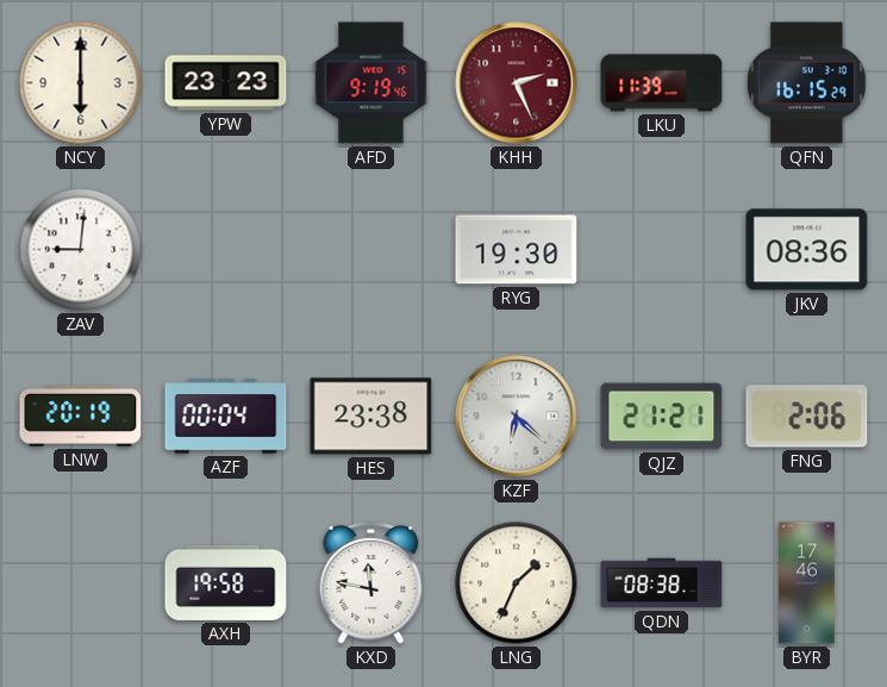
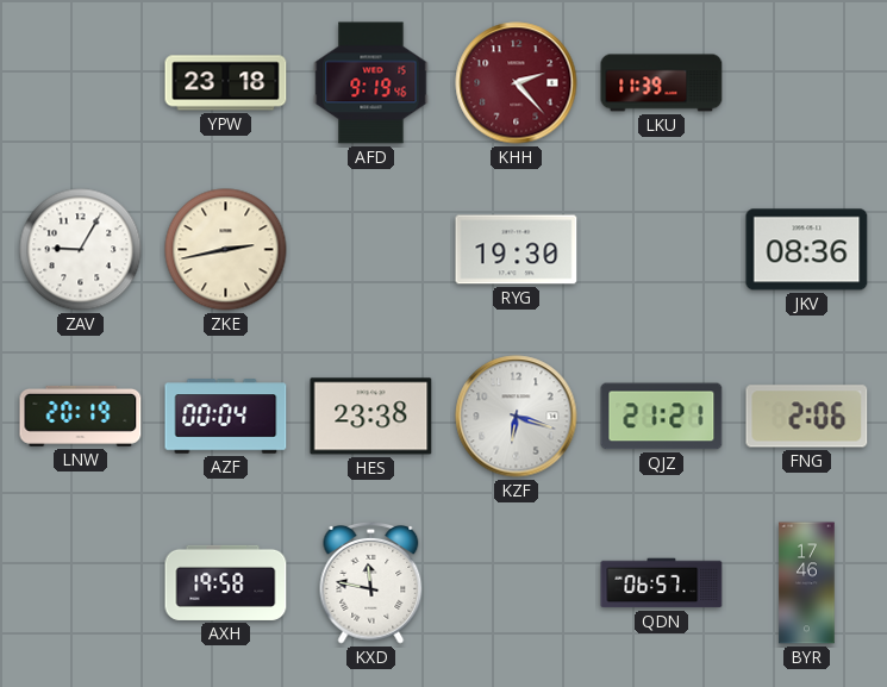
NCY: 6:00 -> none
YPW: 23:23 -> 23:18
KHH: 2:26 -> 2:23
QFN: 16:15 -> none
ZAV: 9:01 -> 9:05
ZKE: none -> 2:43
KZF: 6:22 -> 6:18
LNG: 1:34 -> none
QDN: 08:38 -> 06:57
